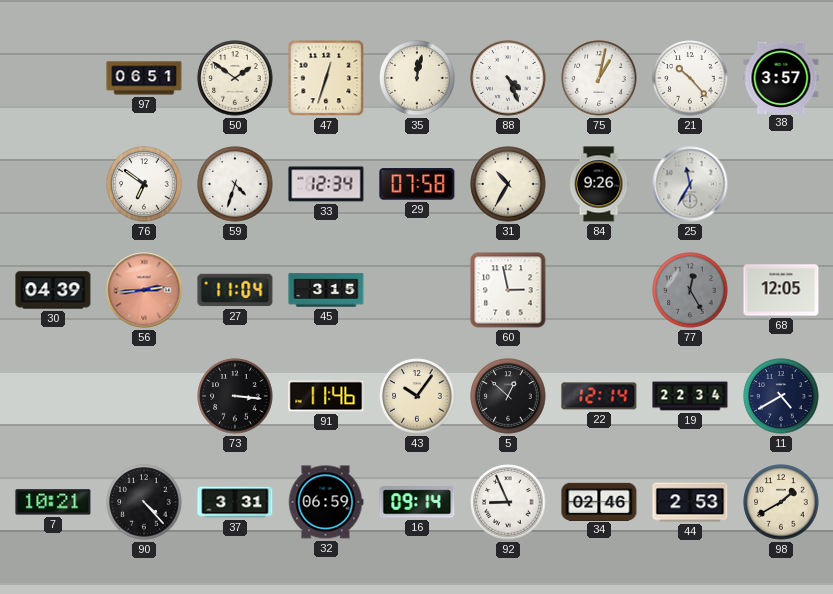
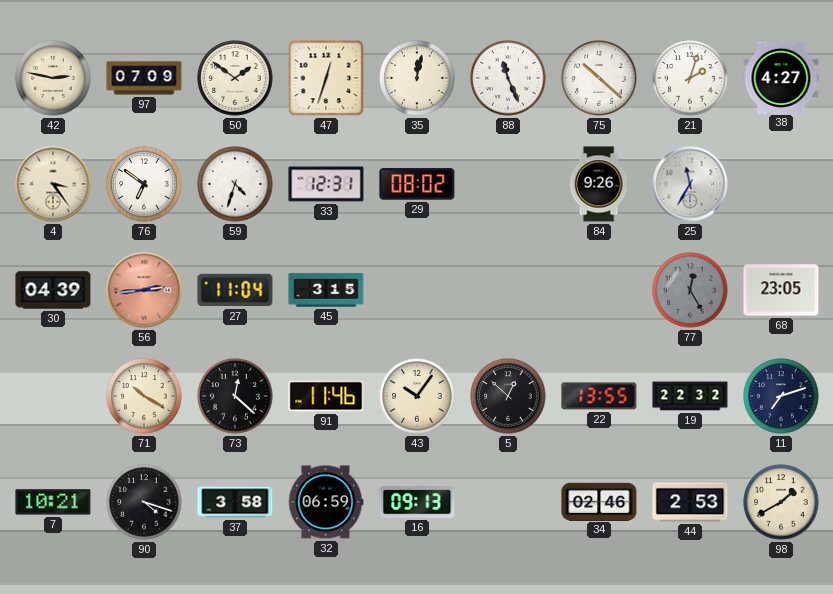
42: none -> 2:47
97: 06:51 -> 07:09
88: 4:26 -> 11:26
75: 1:02 -> 10:22
21: 10:23 -> 2:03
38: 3:57 -> 4:27
4: none -> 3:24
33: 12:34 -> 12:31
29: 07:58 -> 08:02
31: 10:35 -> none
60: 2:58 -> none
68: 12:05 -> 23:05
71: none -> 10:20
73: 3:16 -> 12:22
22: 12:14 -> 13:55
19: 22:34 -> 22:32
11: 4:40 -> 7:12
90: 4:23 -> 4:18
37: 3:31 -> 3:58
16: 09:14 -> 09:13
92: 8:56 -> none
